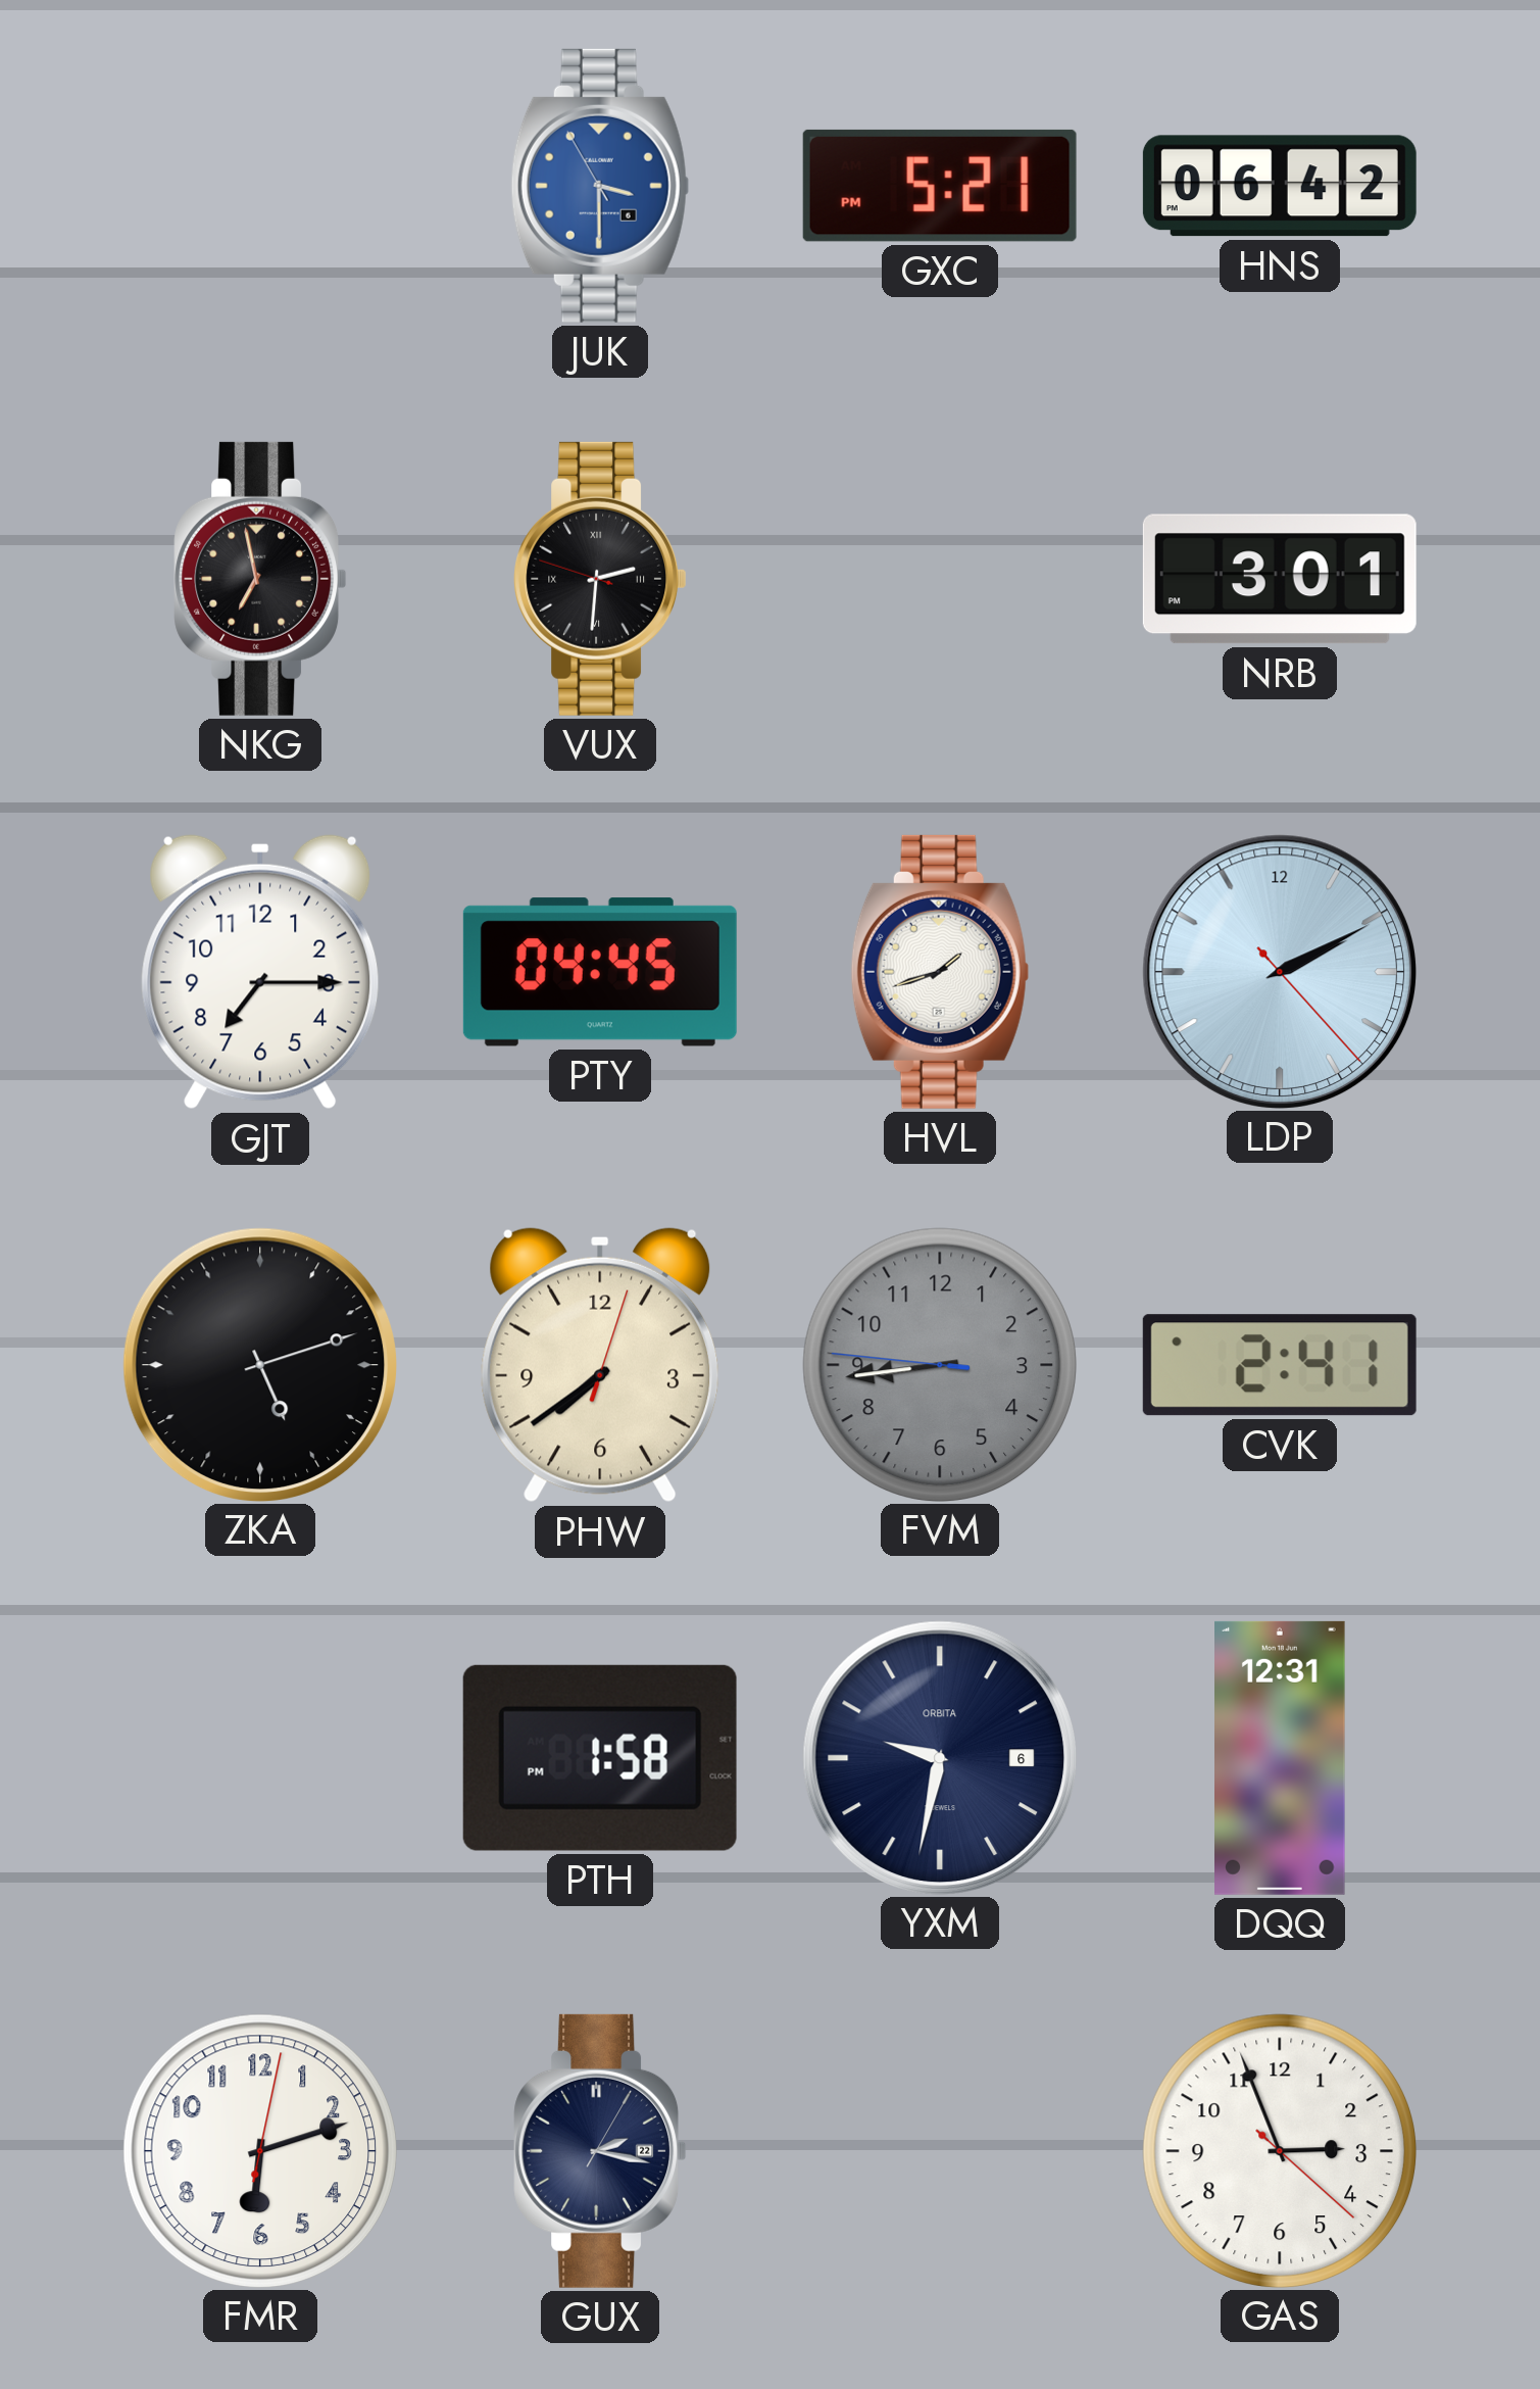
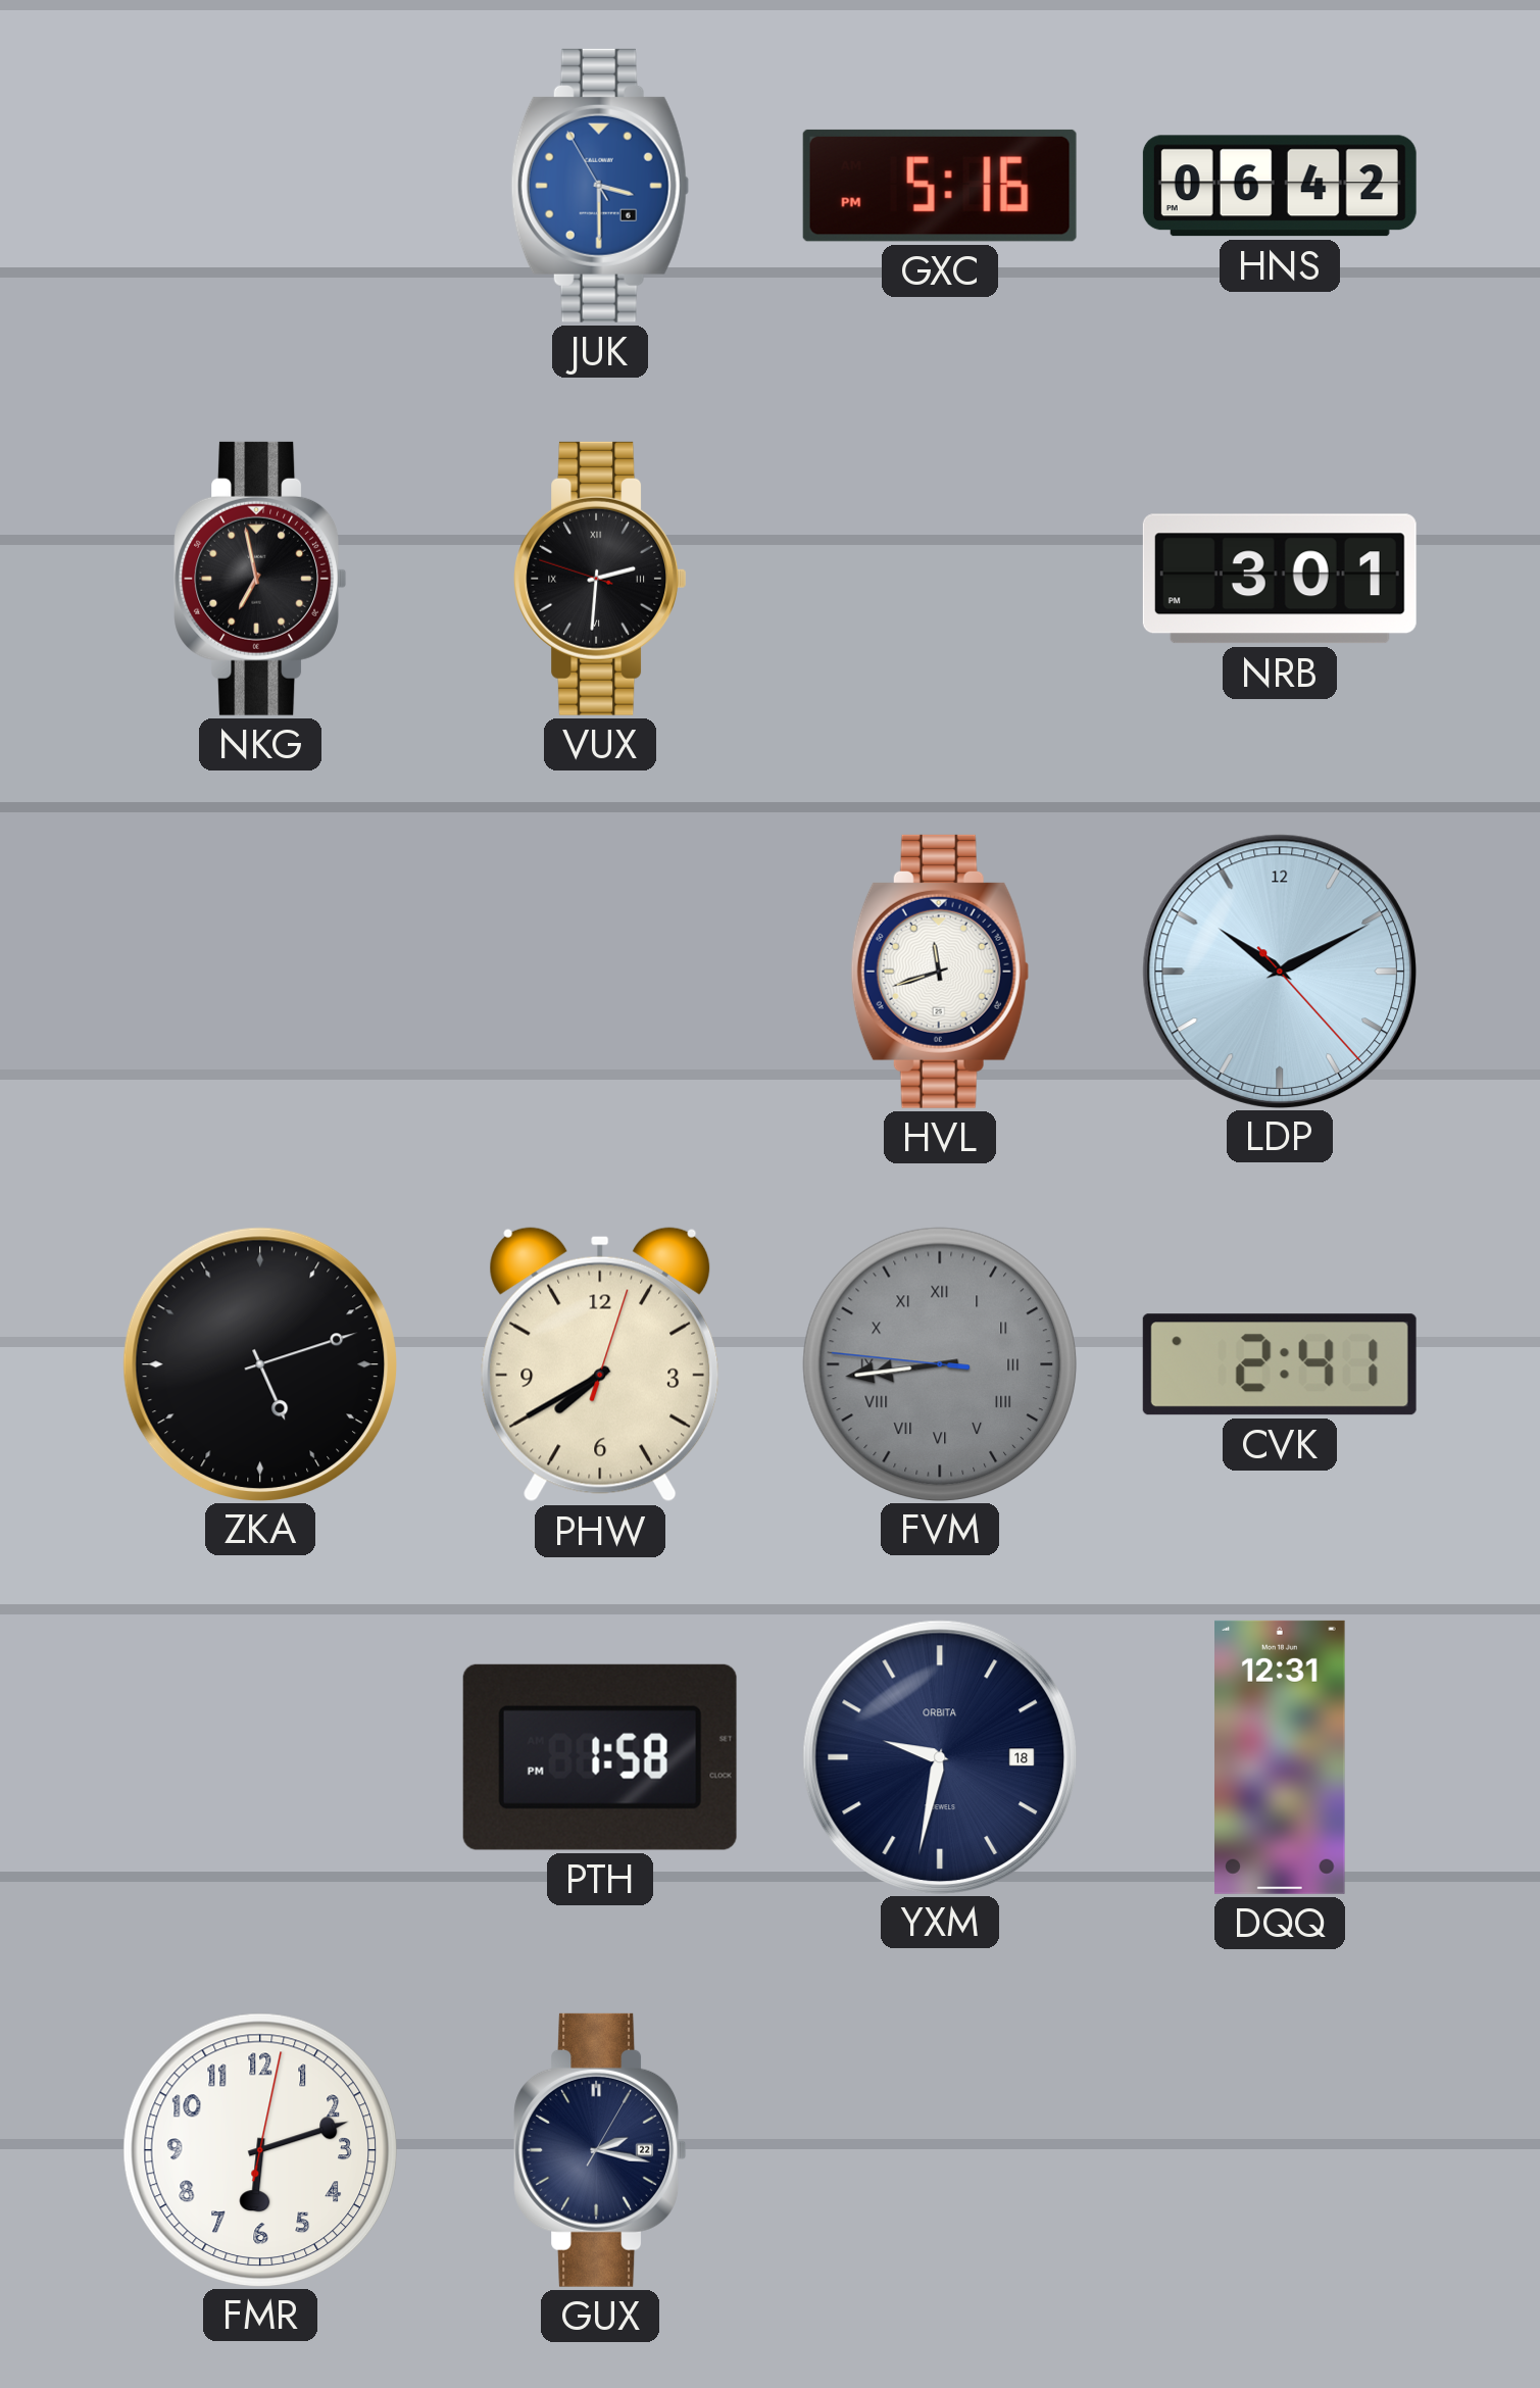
GXC: 5:21 -> 5:16
GJT: 7:15 -> none
PTY: 04:45 -> none
HVL: 1:42 -> 11:42
LDP: 2:10 -> 10:10
PHW: 7:39 -> 7:40
FVM numerals: Arabic -> Roman
YXM date: 6 -> 18
GAS: 2:56 -> none
